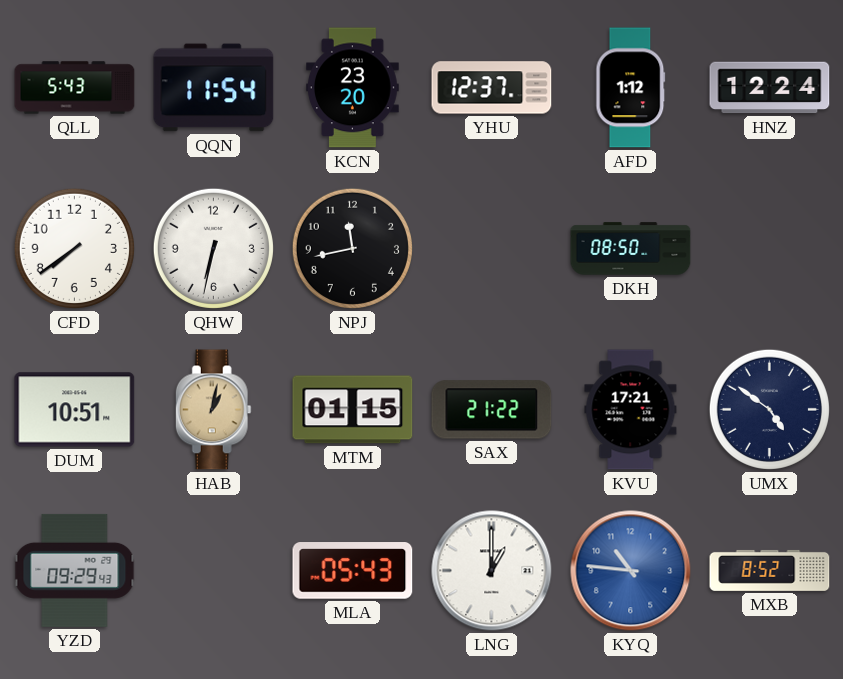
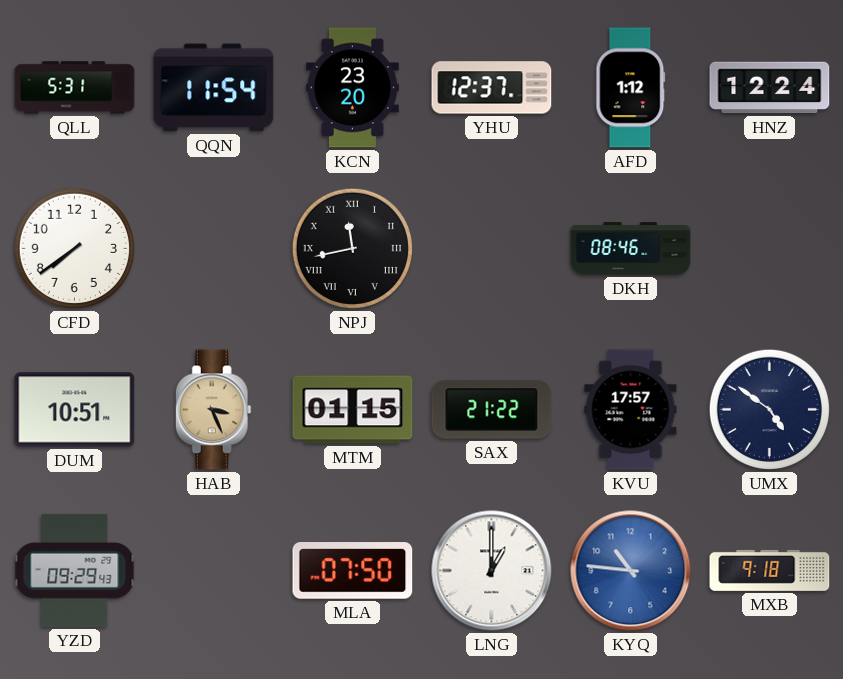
QLL: 5:43 -> 5:31
QHW: 6:32 -> none
NPJ numerals: Arabic -> Roman
DKH: 08:50 -> 08:46
HAB: 1:02 -> 3:26
KVU: 17:21 -> 17:57
MLA: 05:43 -> 07:50
MXB: 8:52 -> 9:18
